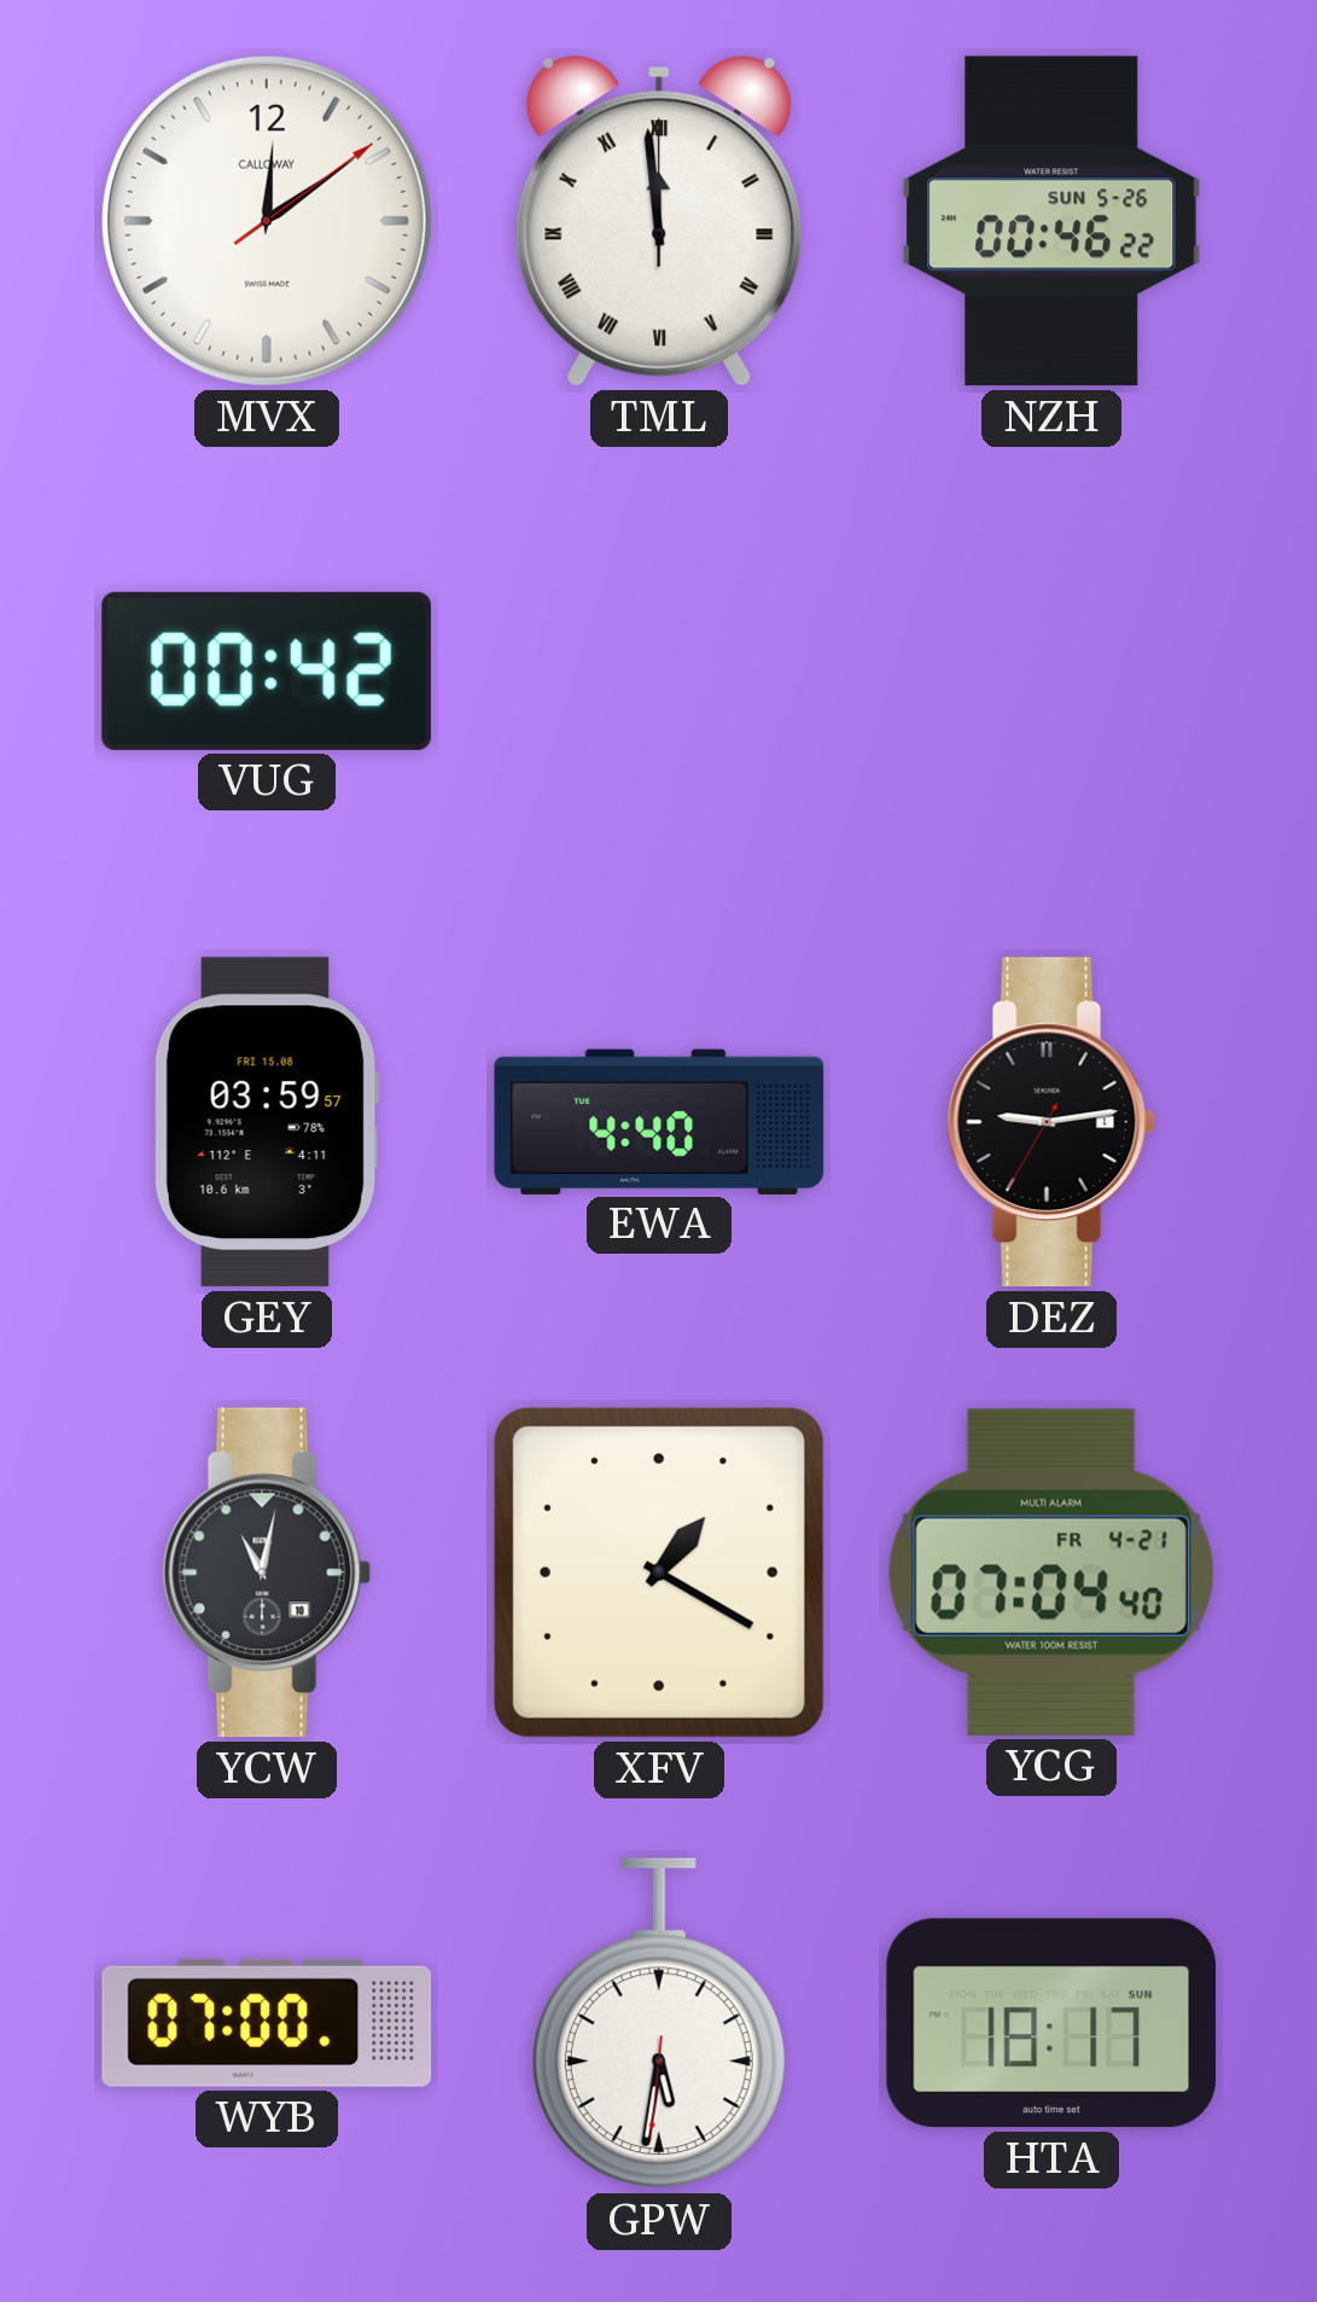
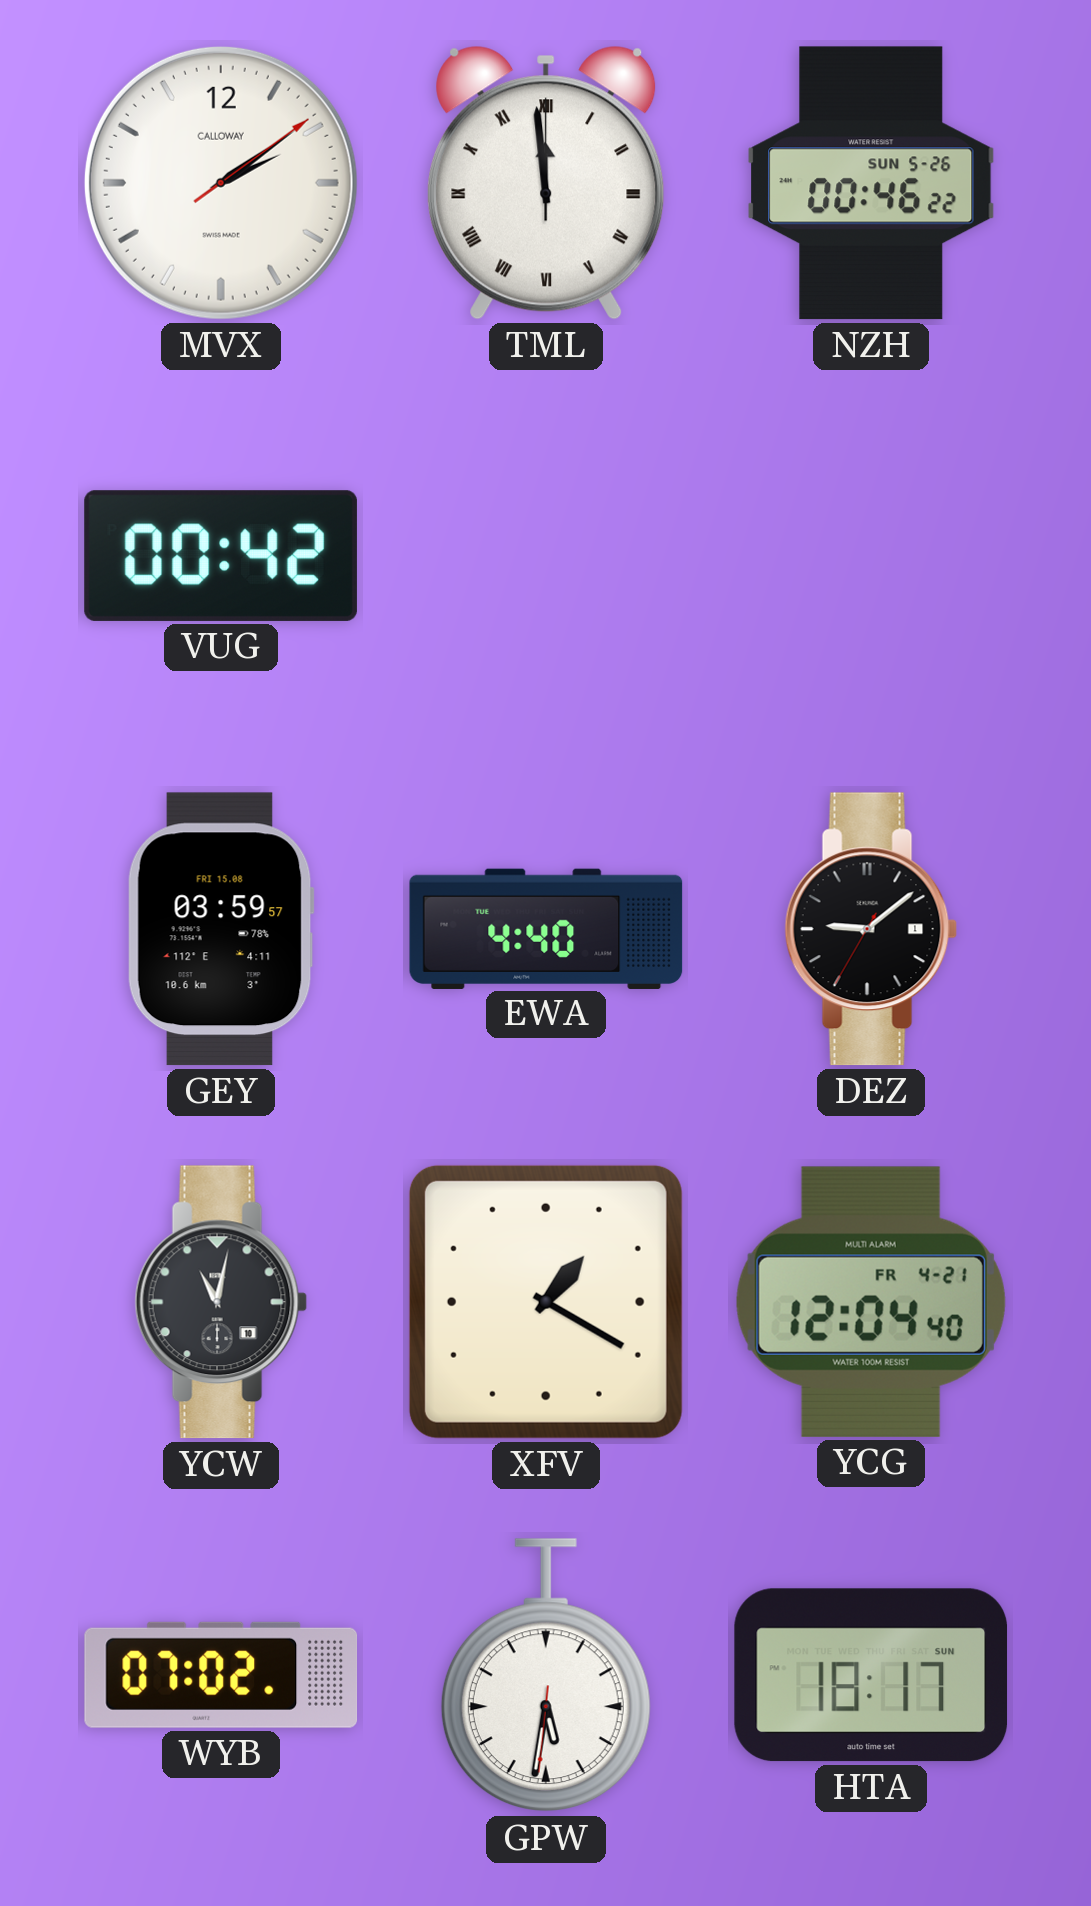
MVX: 12:09 -> 2:09
DEZ: 9:13 -> 9:08
YCG: 07:04 -> 12:04
WYB: 07:00 -> 07:02
